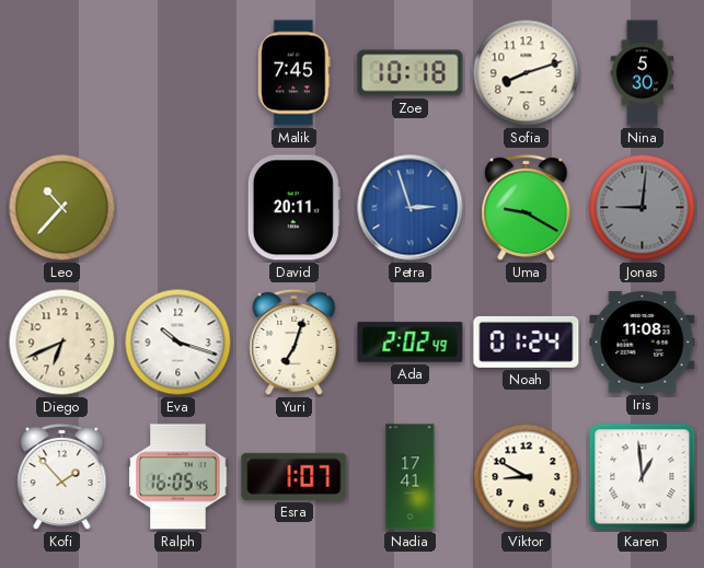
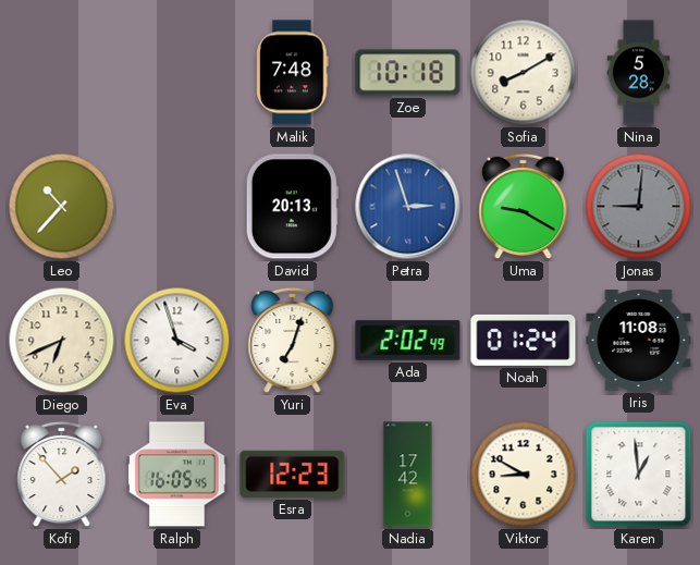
Malik: 7:45 -> 7:48
Sofia: 8:12 -> 8:10
Nina: 5:30 -> 5:28
David: 20:11 -> 20:13
Eva: 10:18 -> 3:57
Esra: 1:07 -> 12:23
Nadia: 17:41 -> 17:42
